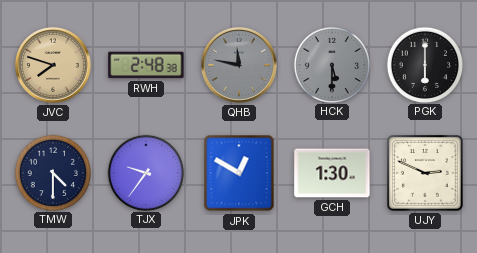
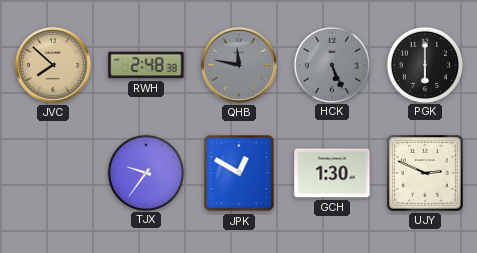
JVC: 7:48 -> 7:52
HCK: 5:30 -> 5:26
TMW: 4:30 -> none
